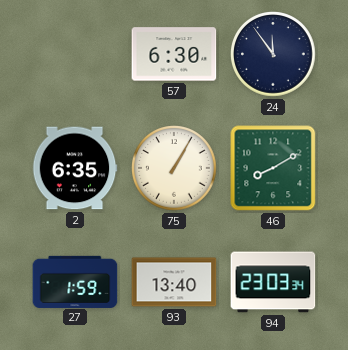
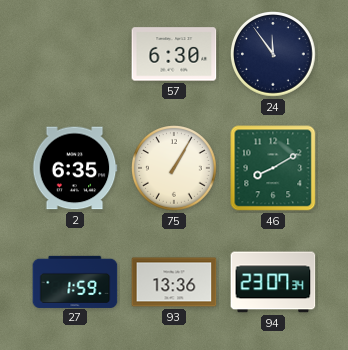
93: 13:40 -> 13:36
94: 23:03 -> 23:07
